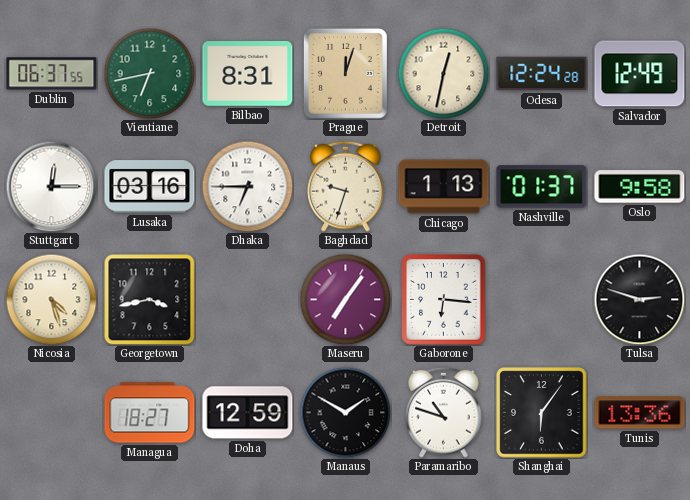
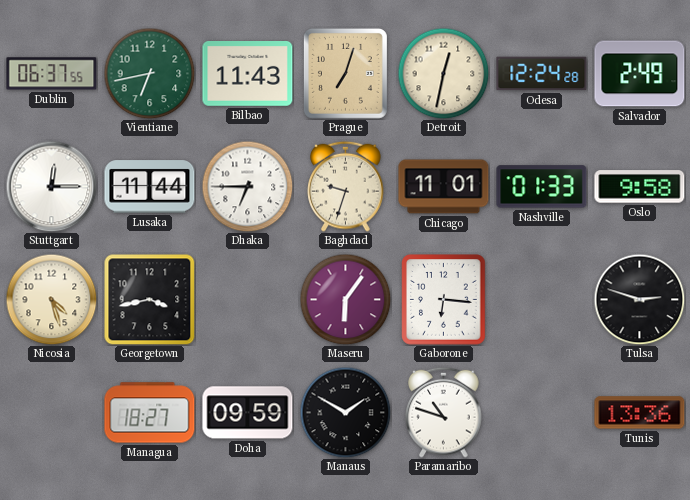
Bilbao: 8:31 -> 11:43
Prague: 12:03 -> 7:03
Salvador: 12:49 -> 2:49
Lusaka: 03:16 -> 11:44
Chicago: 1:13 -> 11:01
Nashville: 01:37 -> 01:33
Maseru: 7:06 -> 6:06
Doha: 12:59 -> 09:59
Shanghai: 6:06 -> none
